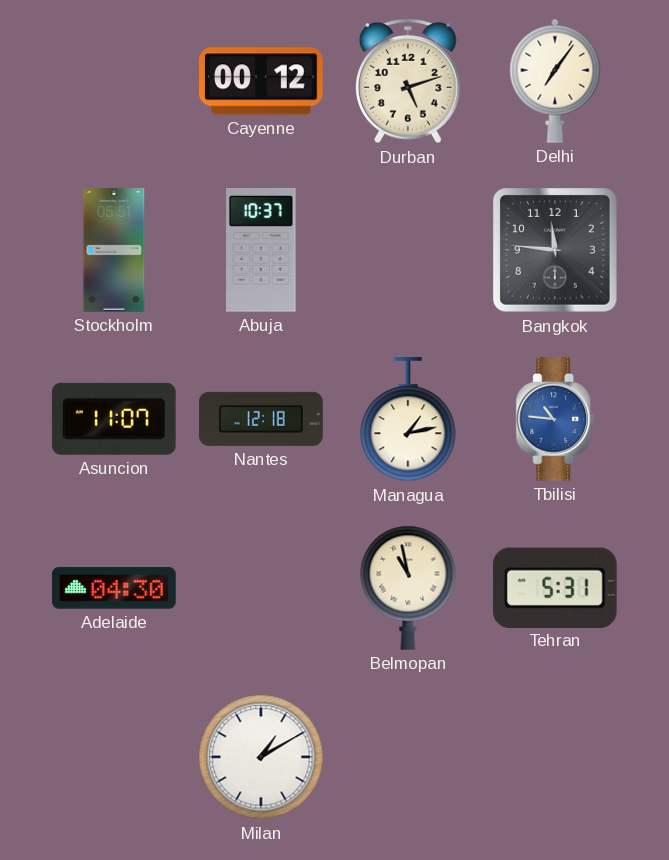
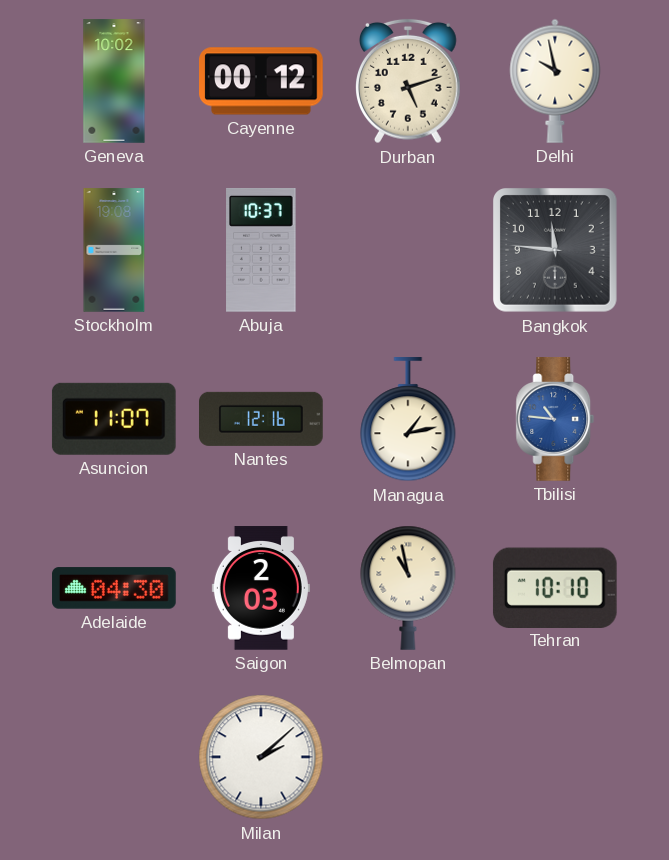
Geneva: none -> 10:02
Delhi: 7:06 -> 9:58
Stockholm: 05:51 -> 19:08
Nantes: 12:18 -> 12:16
Saigon: none -> 2:03
Tehran: 5:31 -> 10:10
Milan: 1:10 -> 2:08
